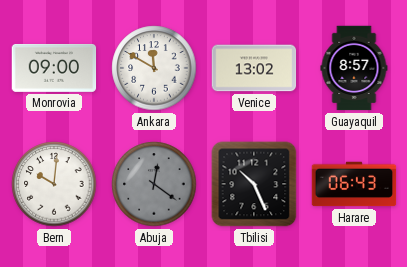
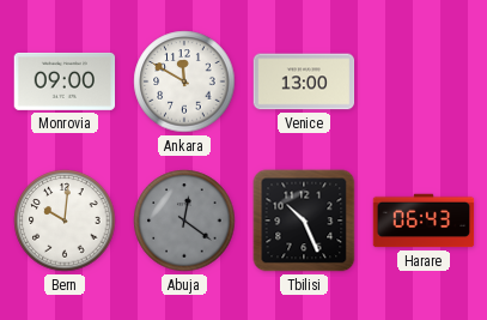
Venice: 13:02 -> 13:00
Guayaquil: 8:57 -> none
